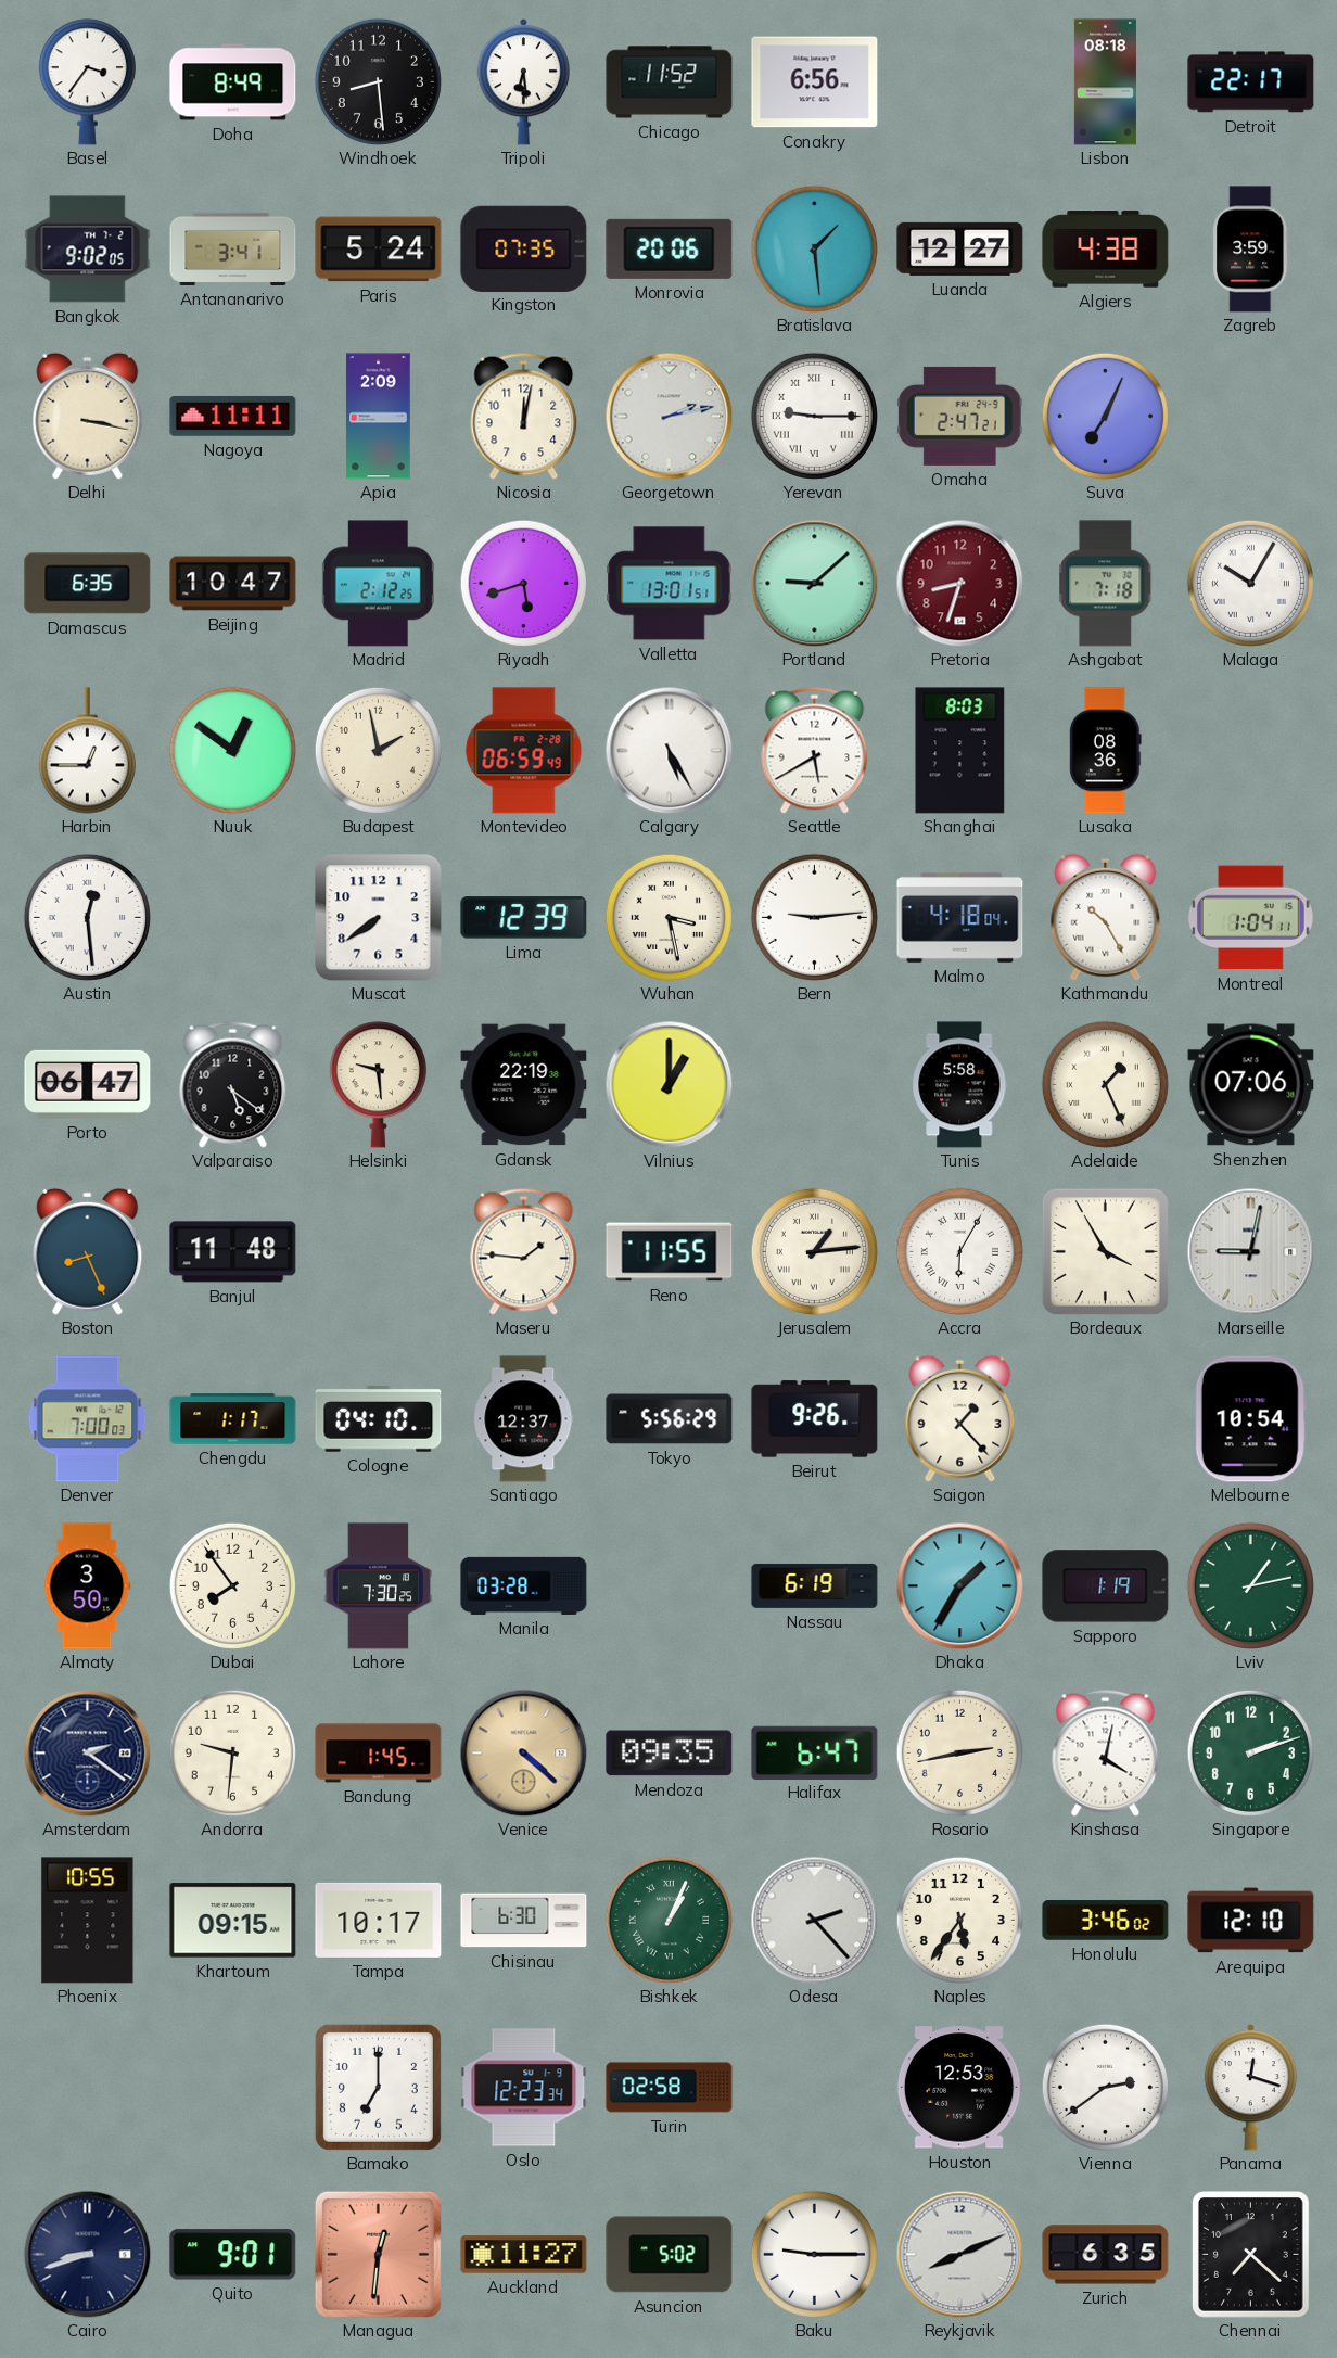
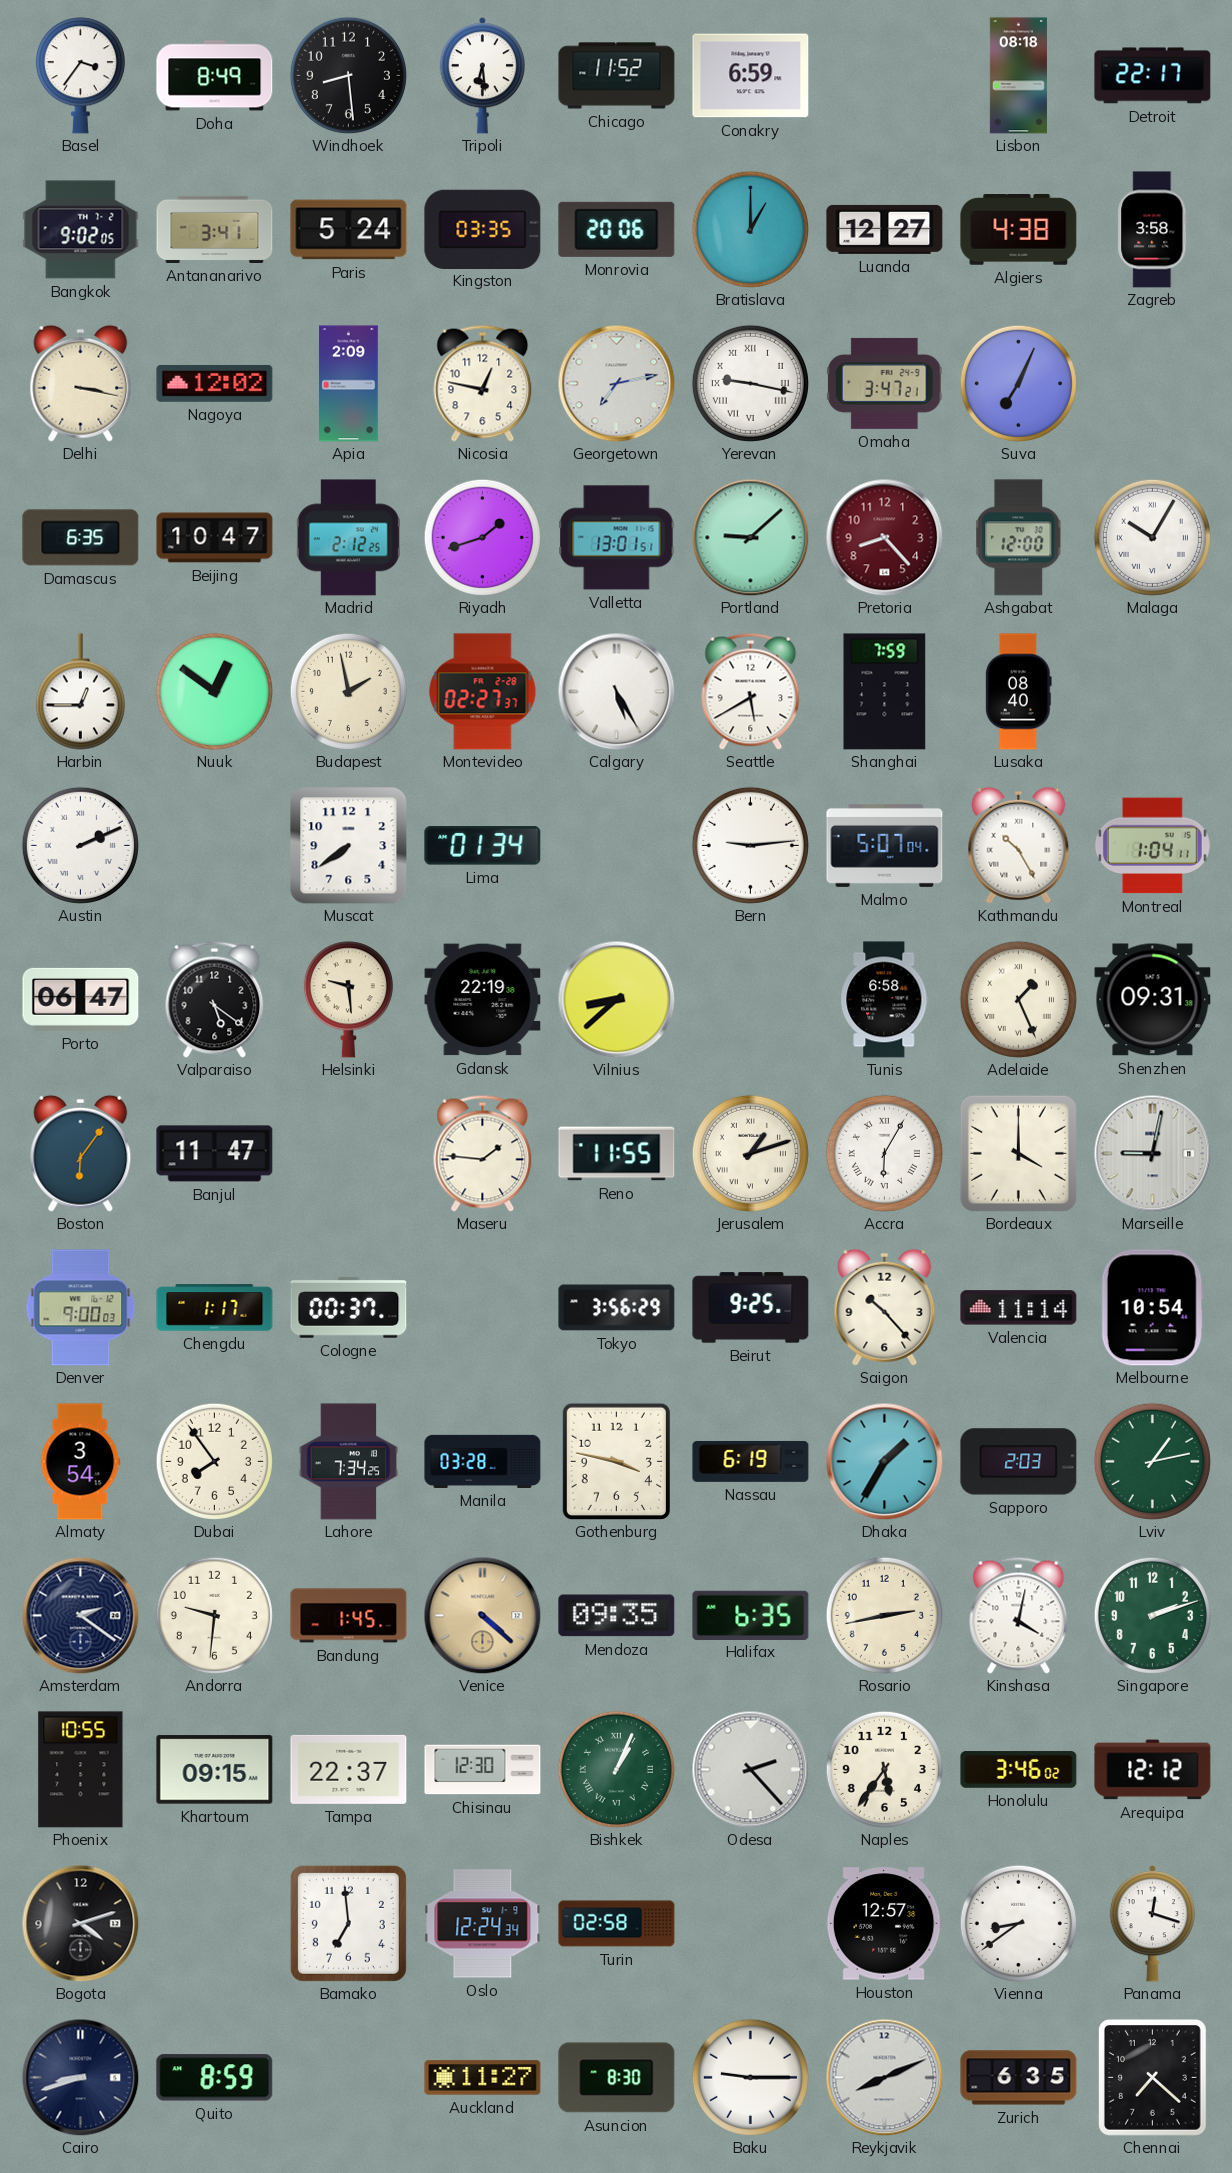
Conakry: 6:56 -> 6:59
Kingston: 07:35 -> 03:35
Bratislava: 1:29 -> 1:00
Zagreb: 3:59 -> 3:58
Nagoya: 11:11 -> 12:02
Nicosia: 12:02 -> 12:47
Georgetown: 2:13 -> 7:13
Yerevan: 9:15 -> 9:17
Omaha: 2:47 -> 3:47
Riyadh: 5:42 -> 1:42
Pretoria: 8:33 -> 8:23
Ashgabat: 7:18 -> 12:00
Montevideo: 06:59 -> 02:27
Shanghai: 8:03 -> 7:59
Lusaka: 08:36 -> 08:40
Austin: 12:29 -> 2:11
Lima: 12:39 -> 01:34
Wuhan: 3:28 -> none
Malmo: 4:18 -> 5:07
Vilnius: 1:00 -> 8:38
Tunis: 5:58 -> 6:58
Shenzhen: 07:06 -> 09:31
Boston: 8:26 -> 6:06
Banjul: 11:48 -> 11:47
Jerusalem: 1:14 -> 1:12
Bordeaux: 3:55 -> 4:00
Denver: 7:00 -> 9:00
Cologne: 04:10 -> 00:37
Santiago: 12:37 -> none
Tokyo: 5:56 -> 3:56
Beirut: 9:26 -> 9:25
Saigon: 1:23 -> 10:23
Valencia: none -> 11:14
Almaty: 3:50 -> 3:54
Lahore: 7:30 -> 7:34
Gothenburg: none -> 3:47
Sapporo: 1:19 -> 2:03
Halifax: 6:47 -> 6:35
Tampa: 10:17 -> 22:37
Chisinau: 6:30 -> 12:30
Arequipa: 12:10 -> 12:12
Bogota: none -> 4:12
Bamako: 7:00 -> 6:59
Oslo: 12:23 -> 12:24
Houston: 12:53 -> 12:57
Vienna: 2:39 -> 8:39
Quito: 9:01 -> 8:59
Managua: 12:31 -> none
Asuncion: 5:02 -> 8:30
